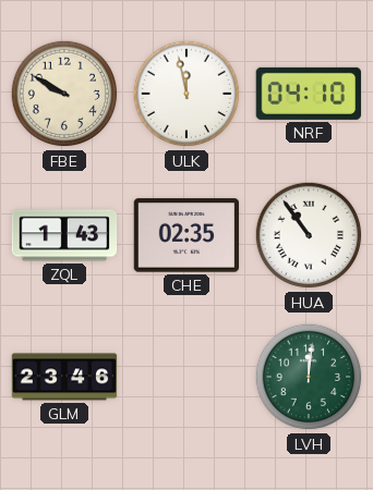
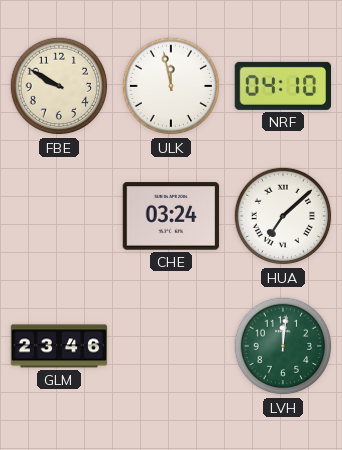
ZQL: 1:43 -> none
CHE: 02:35 -> 03:24
HUA: 10:54 -> 7:08
